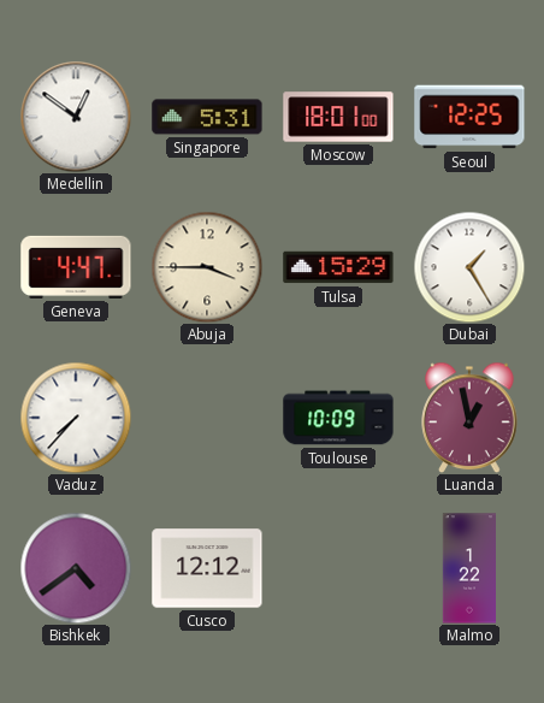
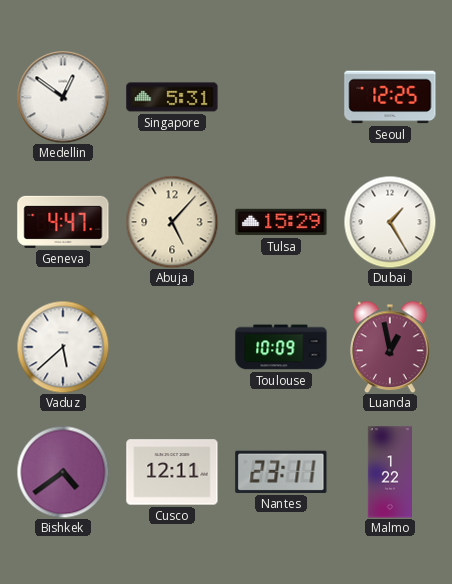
Moscow: 18:01 -> none
Abuja: 3:45 -> 5:07
Vaduz: 7:37 -> 5:38
Cusco: 12:12 -> 12:11
Nantes: none -> 23:11
